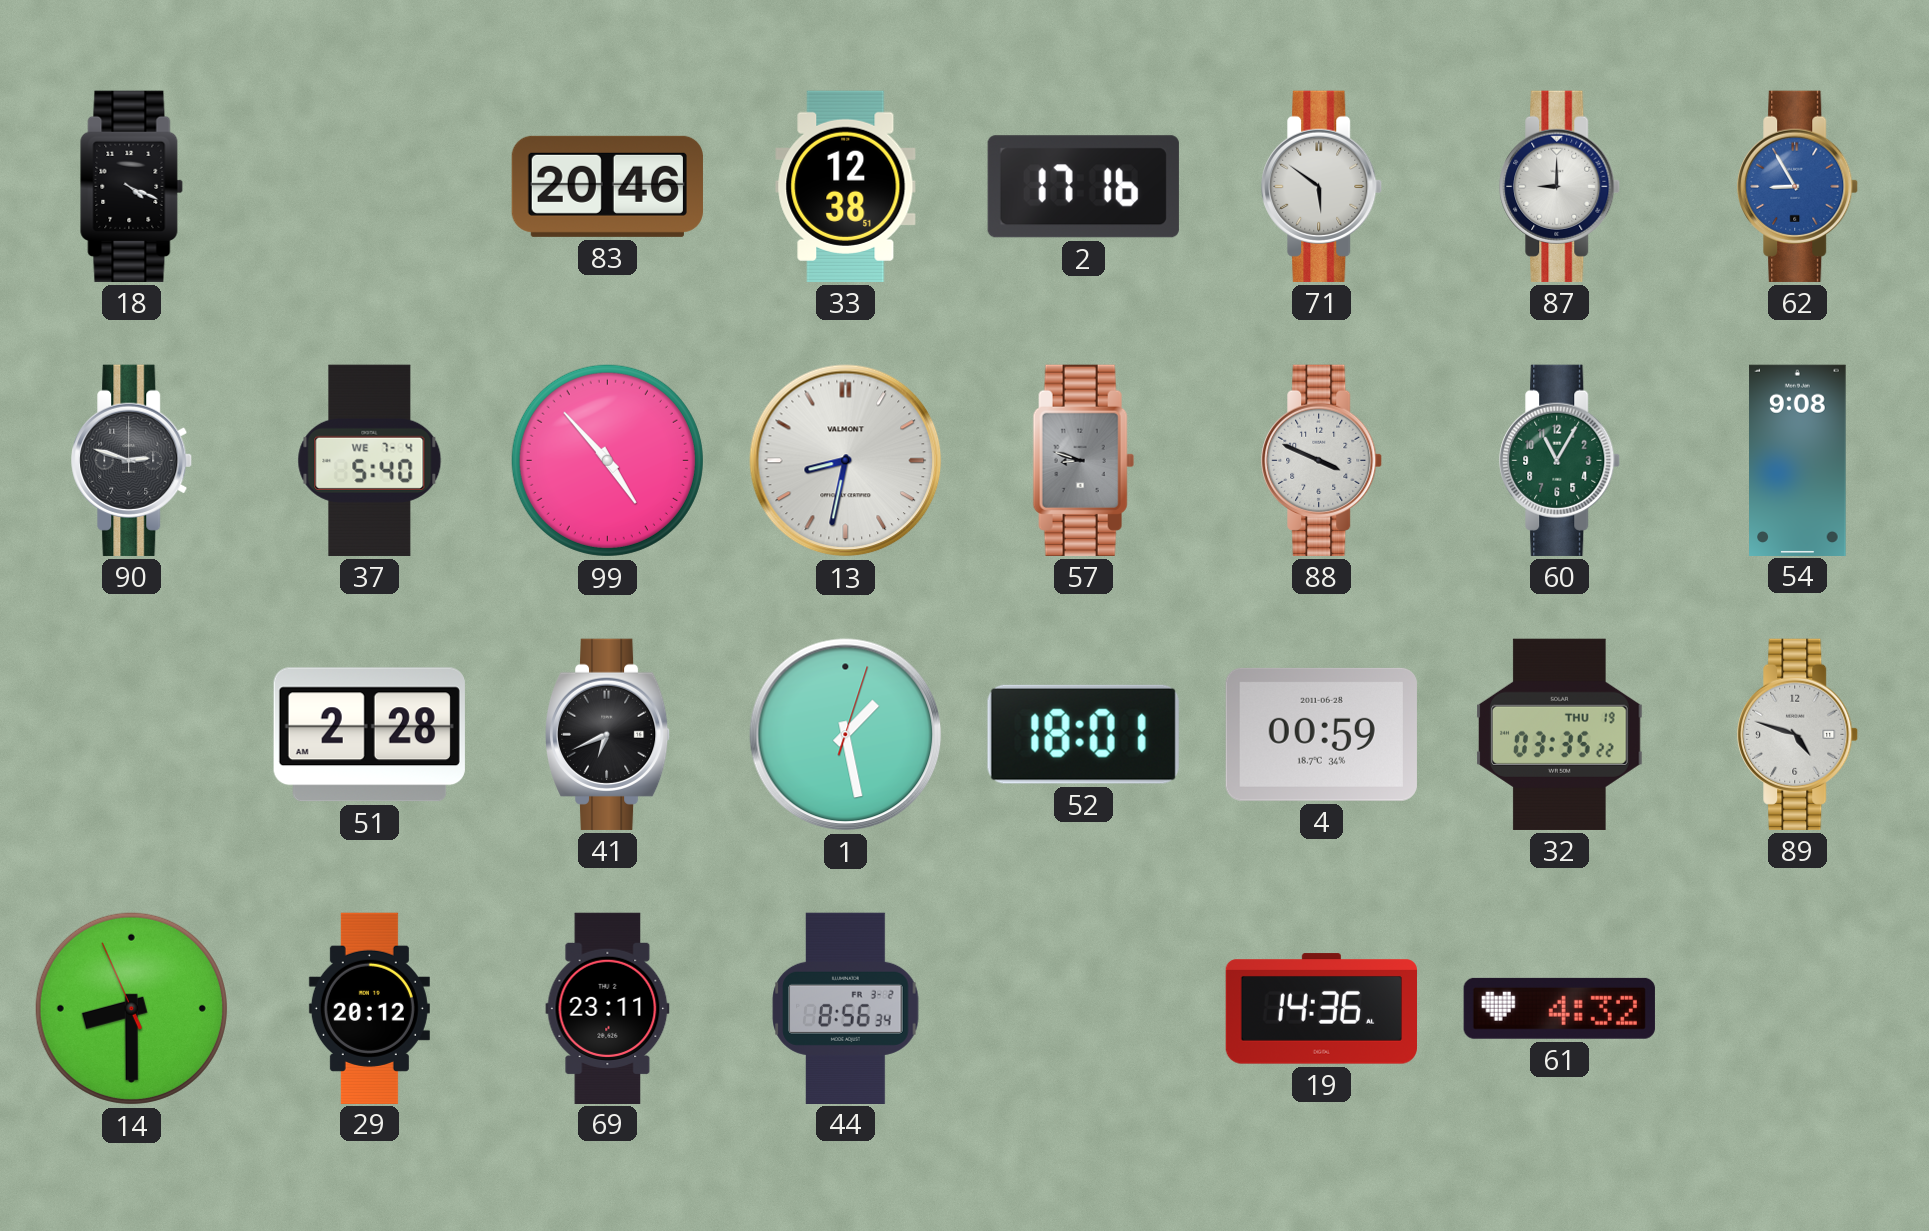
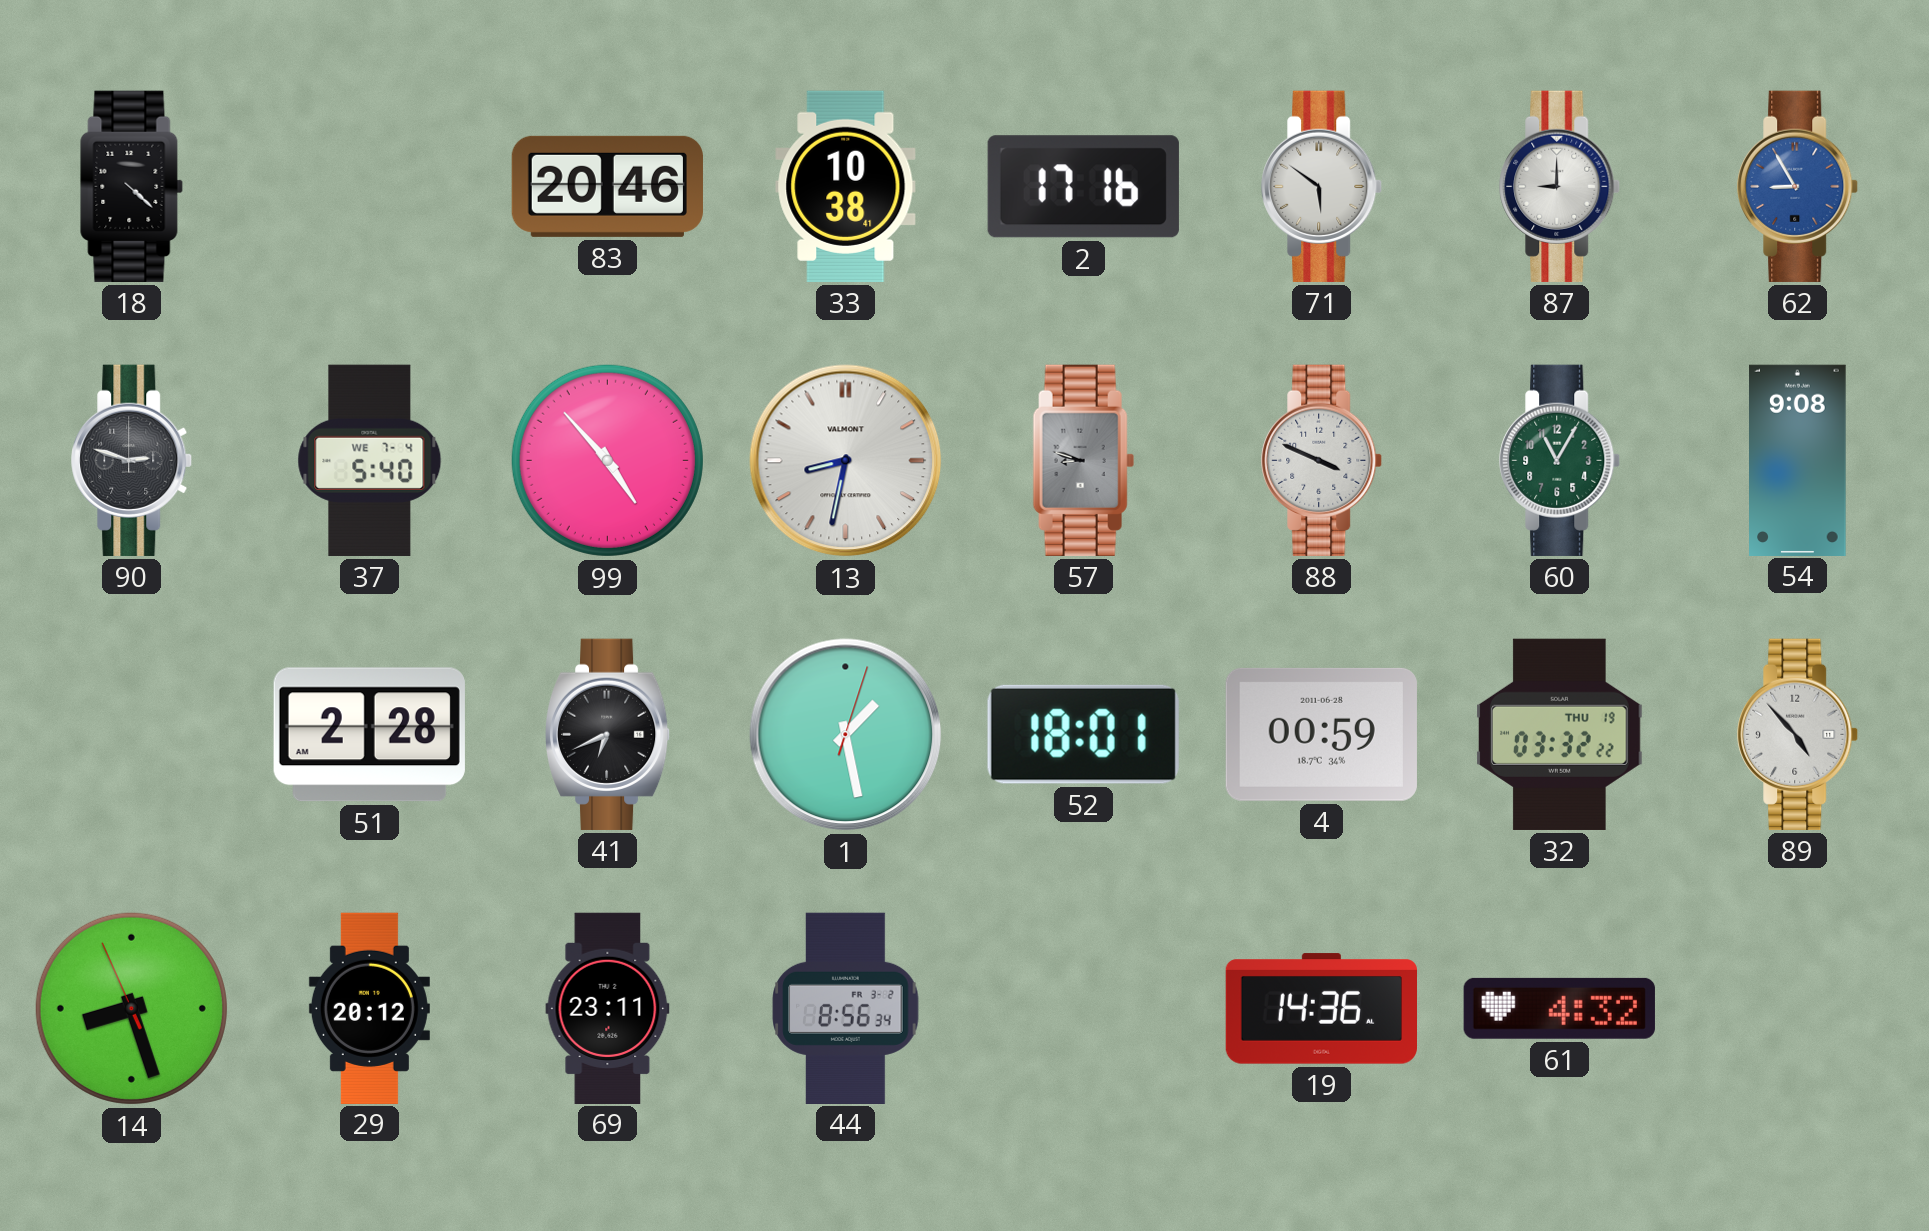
18: 4:19 -> 4:22
33: 12:38 -> 10:38
32: 03:35 -> 03:32
89: 4:48 -> 4:53
14: 8:29 -> 8:26
